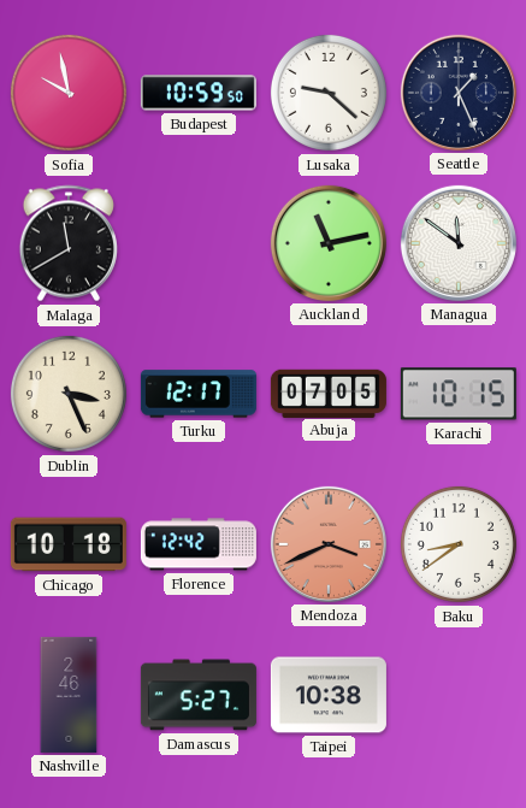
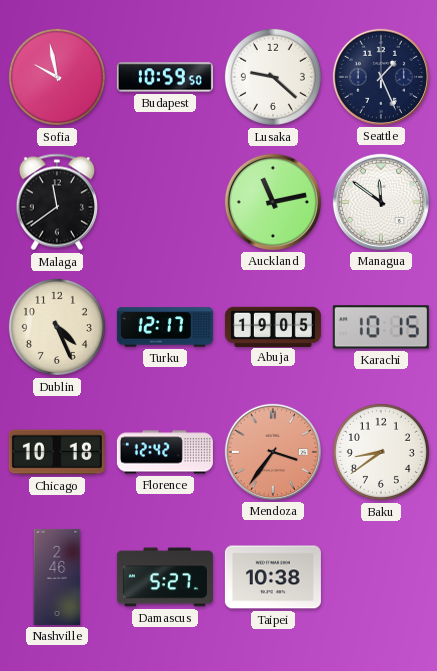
Malaga: 11:40 -> 11:39
Dublin: 3:26 -> 4:26
Abuja: 07:05 -> 19:05
Mendoza: 3:41 -> 3:36
